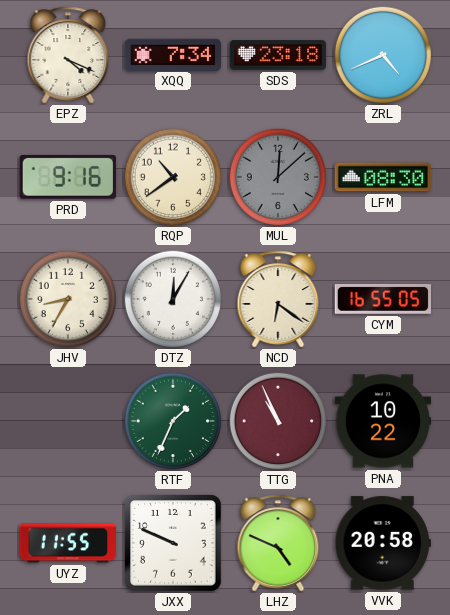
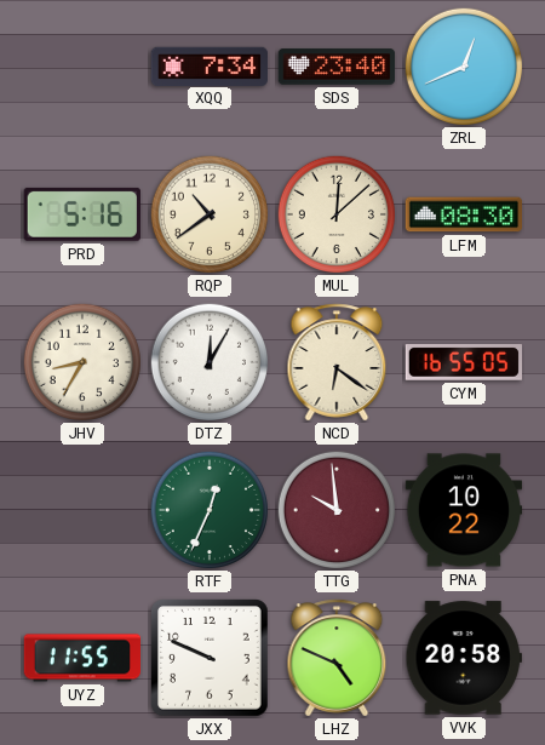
EPZ: 4:19 -> none
SDS: 23:18 -> 23:40
ZRL: 4:41 -> 12:41
PRD: 9:16 -> 5:16
MUL dial: grey -> cream
RTF: 1:34 -> 12:34
TTG: 10:56 -> 9:59
